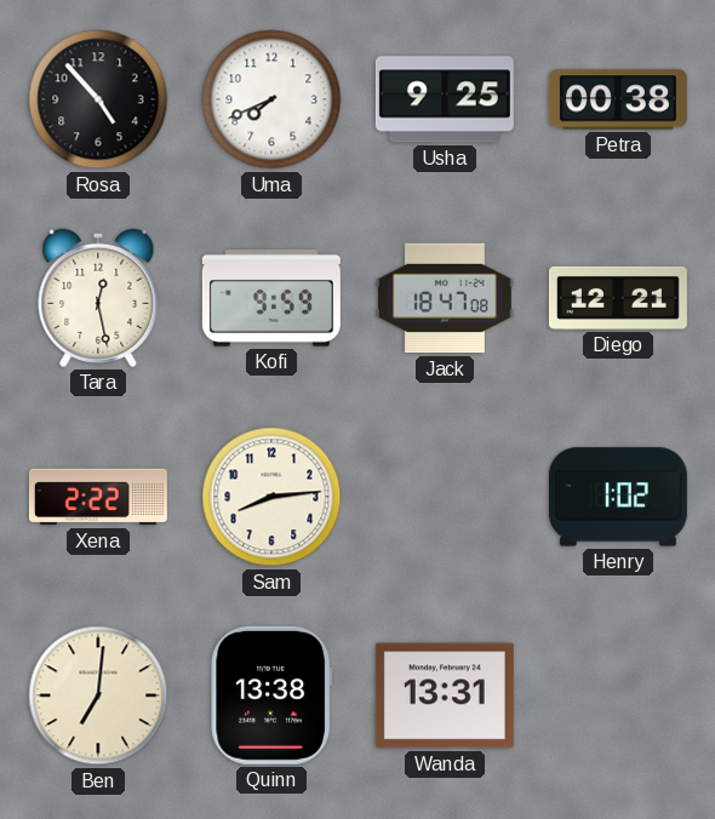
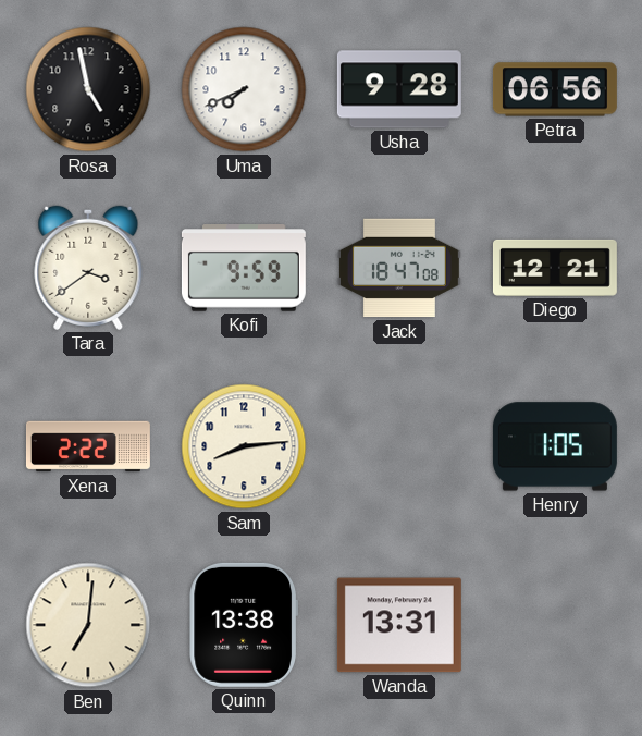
Rosa: 4:53 -> 4:58
Usha: 9:25 -> 9:28
Petra: 00:38 -> 06:56
Tara: 12:28 -> 3:39
Henry: 1:02 -> 1:05
